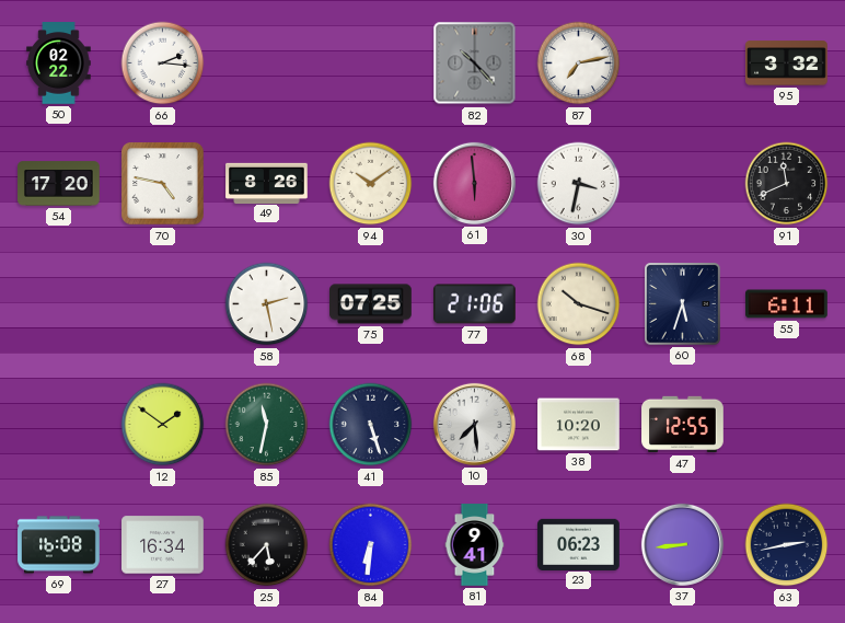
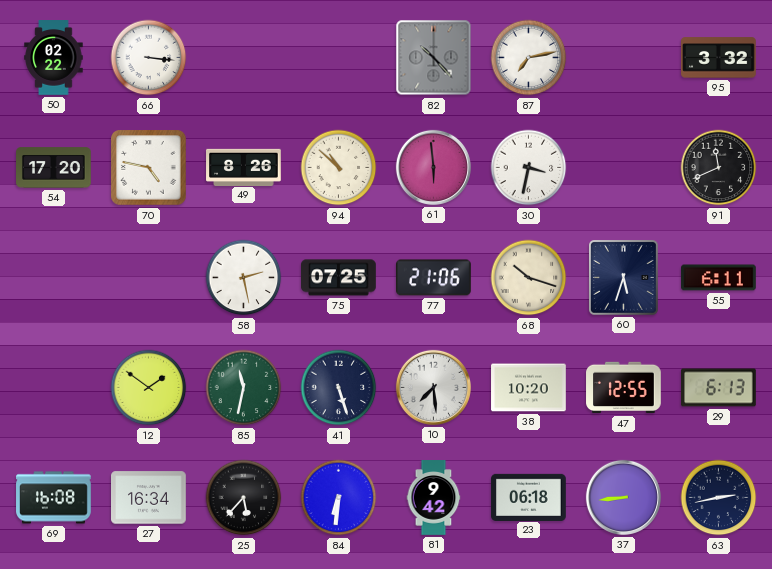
66: 2:16 -> 3:16
94: 10:09 -> 10:52
29: none -> 6:13
81: 9:41 -> 9:42
23: 06:23 -> 06:18
